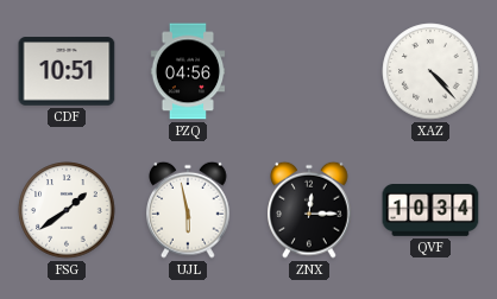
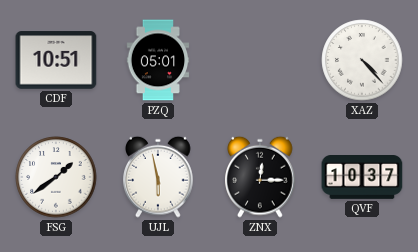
PZQ: 04:56 -> 05:01
QVF: 10:34 -> 10:37
